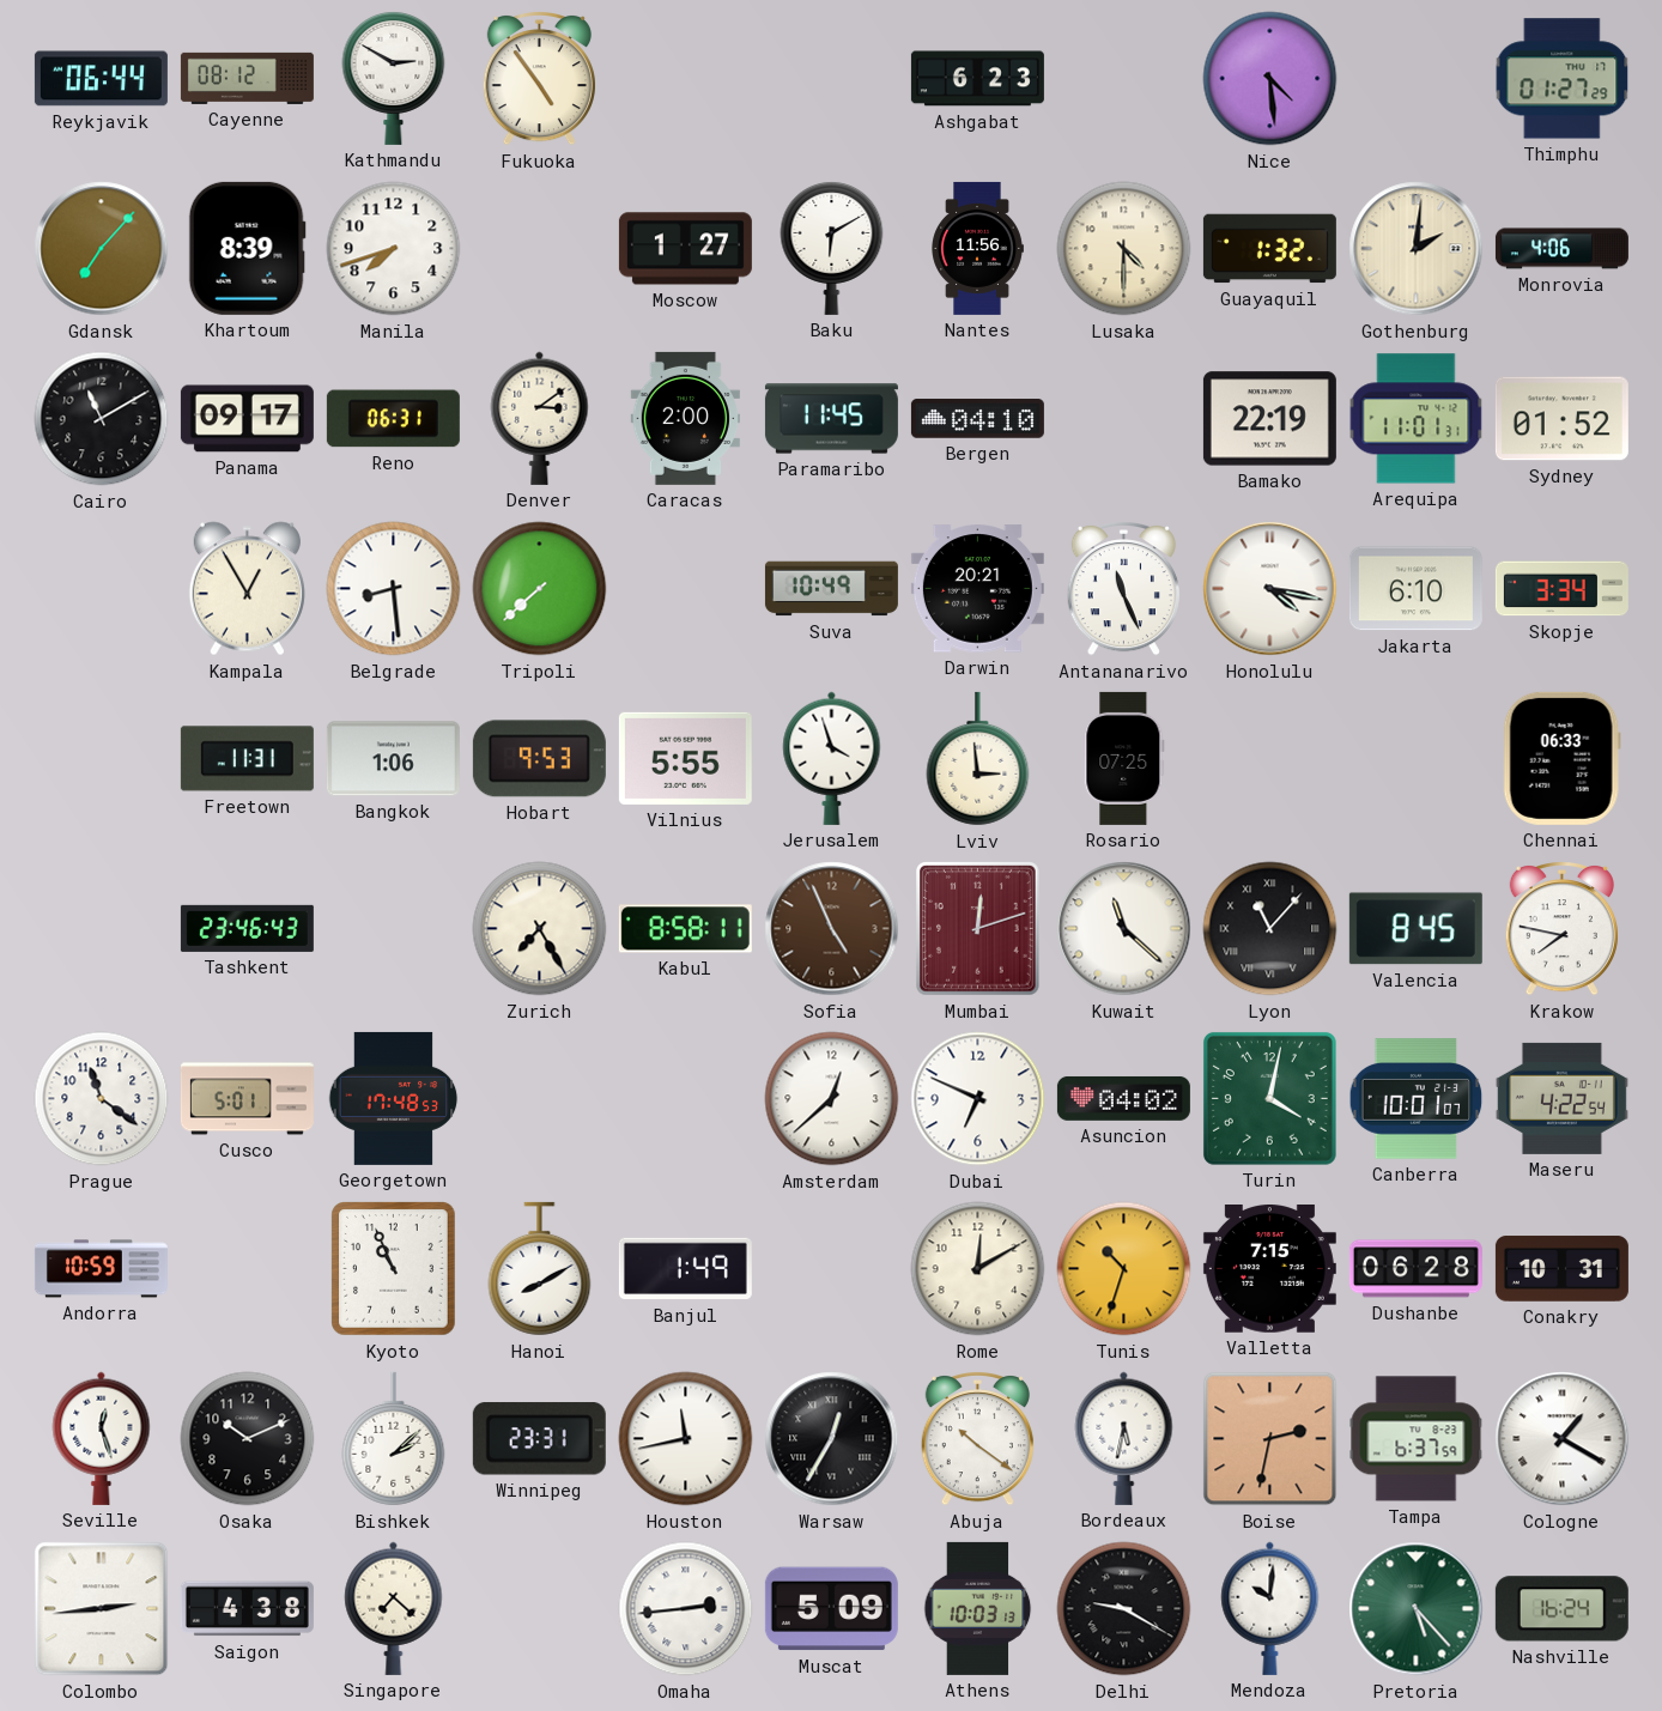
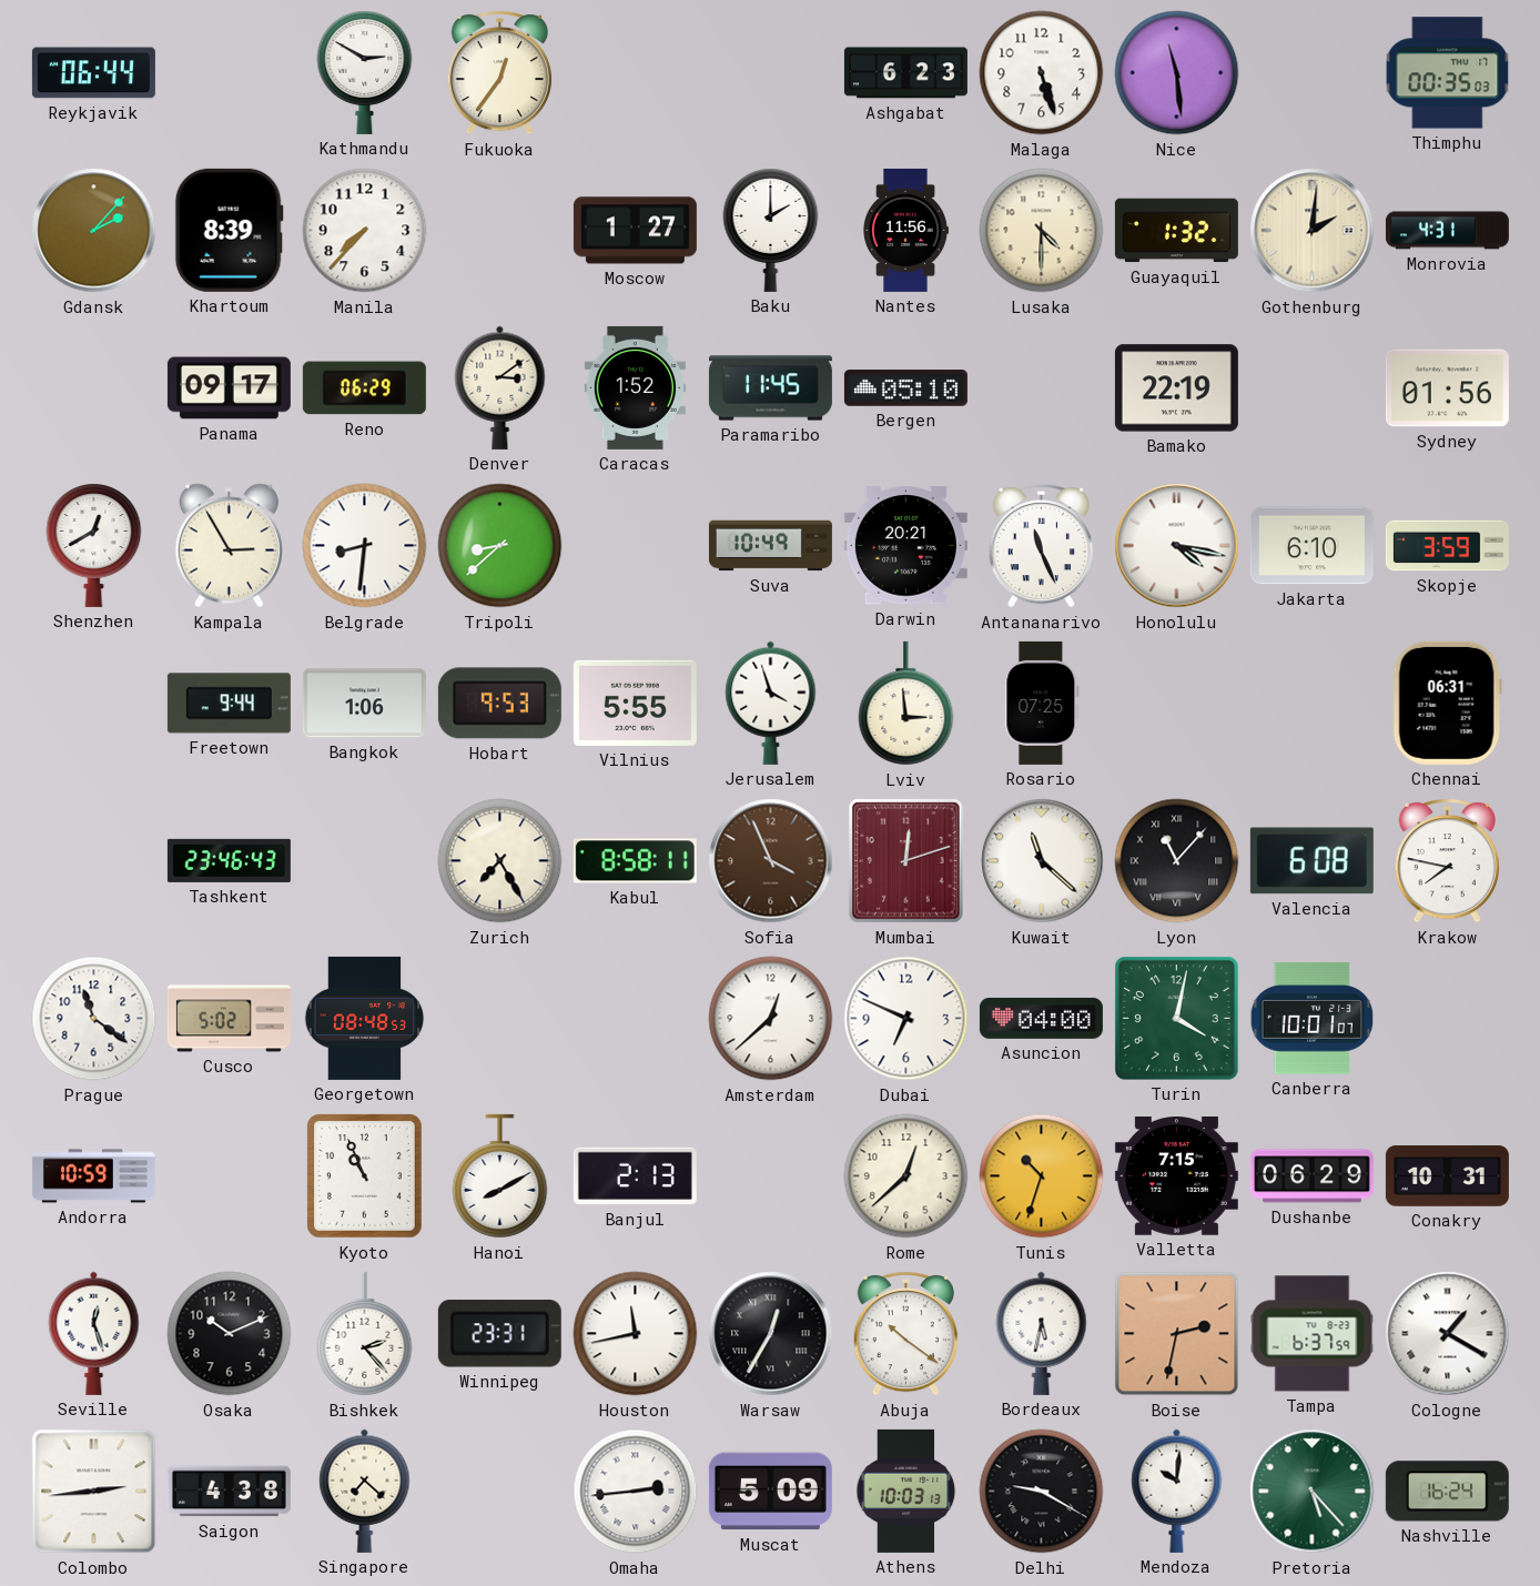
Cayenne: 08:12 -> none
Fukuoka: 4:54 -> 12:36
Malaga: none -> 5:27
Nice: 4:29 -> 11:29
Thimphu: 01:27 -> 00:35
Gdansk: 7:07 -> 2:07
Manila: 7:42 -> 7:37
Baku: 6:10 -> 2:00
Monrovia: 4:06 -> 4:31
Cairo: 11:10 -> none
Reno: 06:31 -> 06:29
Caracas: 2:00 -> 1:52
Bergen: 04:10 -> 05:10
Arequipa: 11:01 -> none
Sydney: 01:52 -> 01:56
Shenzhen: none -> 12:40
Kampala: 12:55 -> 2:55
Belgrade: 8:29 -> 8:31
Tripoli: 7:38 -> 8:38
Skopje: 3:34 -> 3:59
Freetown: 11:31 -> 9:44
Chennai: 06:33 -> 06:31
Sofia: 4:56 -> 3:56
Valencia: 8:45 -> 6:08
Cusco: 5:01 -> 5:02
Georgetown: 17:48 -> 08:48
Asuncion: 04:02 -> 04:00
Maseru: 4:22 -> none
Banjul: 1:49 -> 2:13
Rome: 12:10 -> 12:38
Dushanbe: 06:28 -> 06:29
Bishkek: 2:08 -> 2:23
